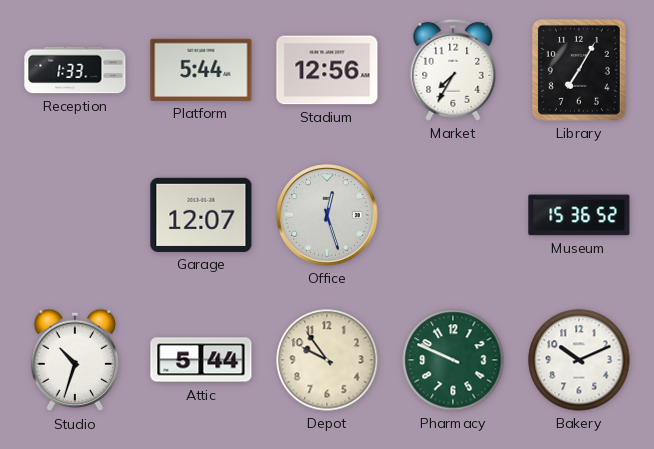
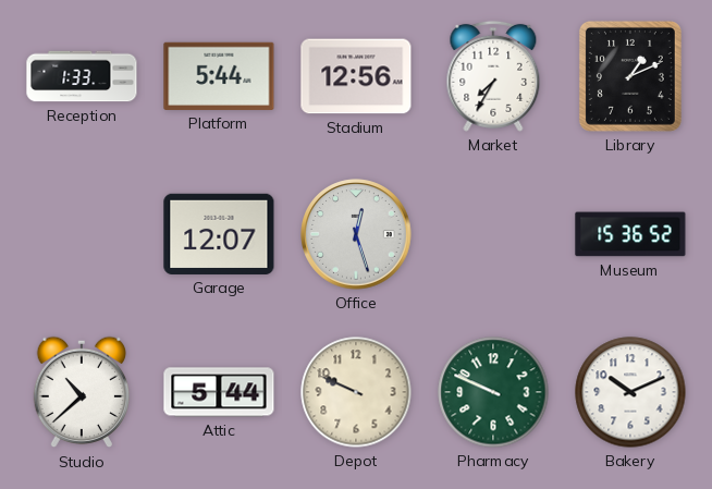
Library: 7:05 -> 1:11
Studio: 10:33 -> 10:38
Depot: 9:54 -> 9:49
